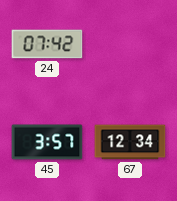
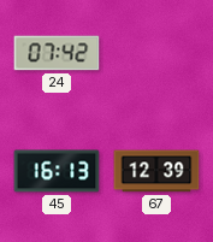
45: 3:57 -> 16:13
67: 12:34 -> 12:39
